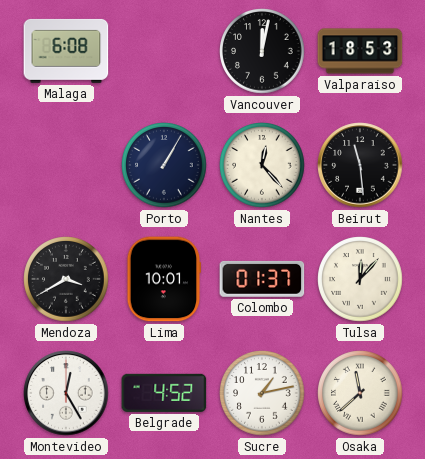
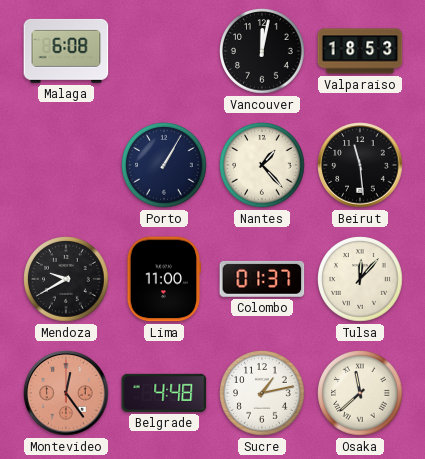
Nantes: 12:23 -> 1:23
Mendoza: 3:40 -> 9:40
Lima: 10:01 -> 11:00
Montevideo: 12:25 -> 12:24
Montevideo dial: white -> salmon
Belgrade: 4:52 -> 4:48
